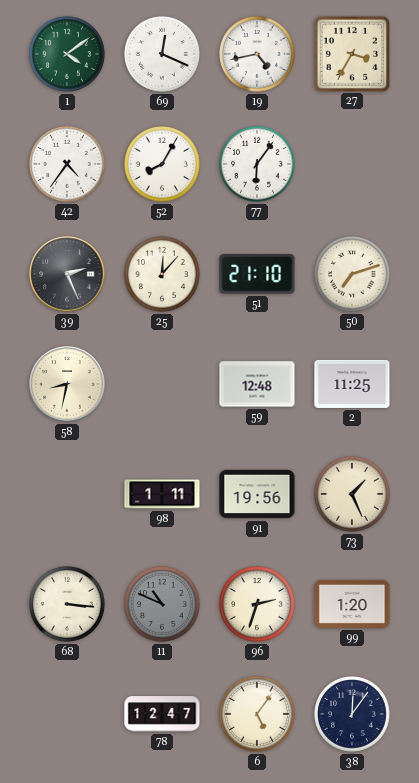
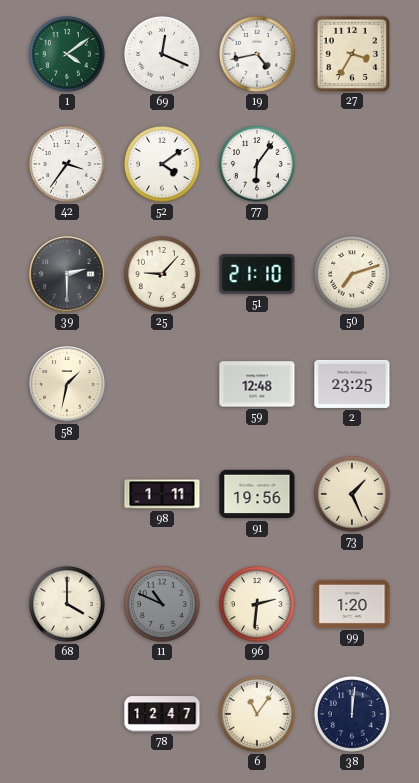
42: 4:36 -> 3:36
52: 8:05 -> 4:09
39: 2:26 -> 2:30
25: 12:07 -> 9:07
58: 8:32 -> 1:32
2: 11:25 -> 23:25
68: 3:16 -> 4:00
96: 2:33 -> 2:31
6: 5:06 -> 11:06
38: 12:06 -> 12:01
